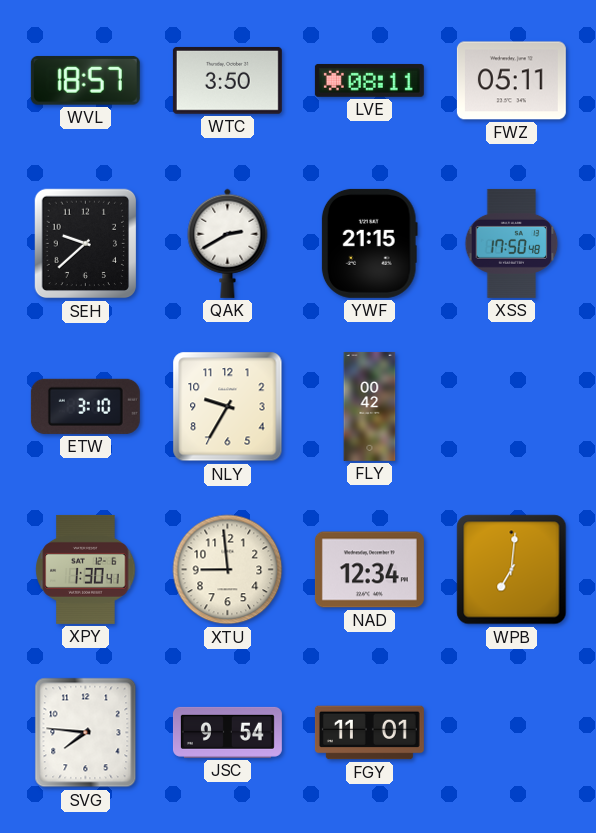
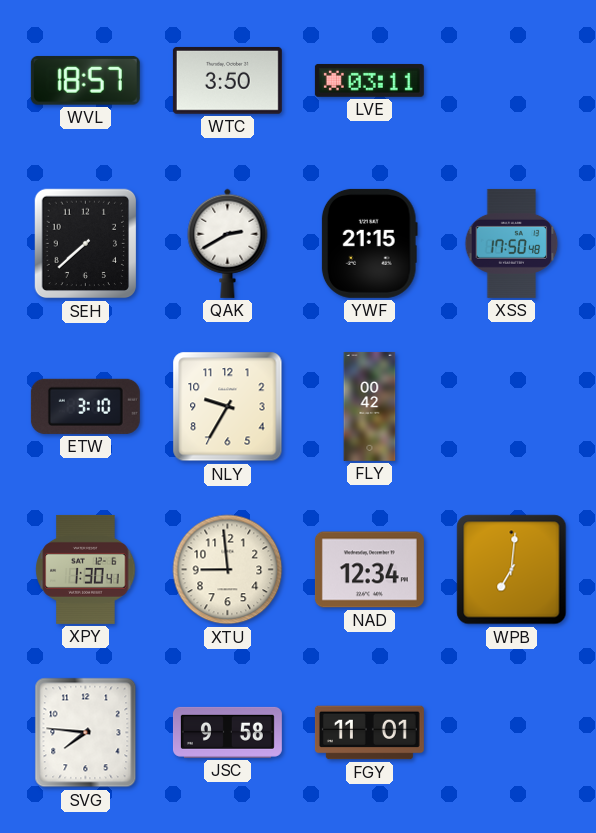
LVE: 08:11 -> 03:11
FWZ: 05:11 -> none
SEH: 9:38 -> 7:38
JSC: 9:54 -> 9:58
